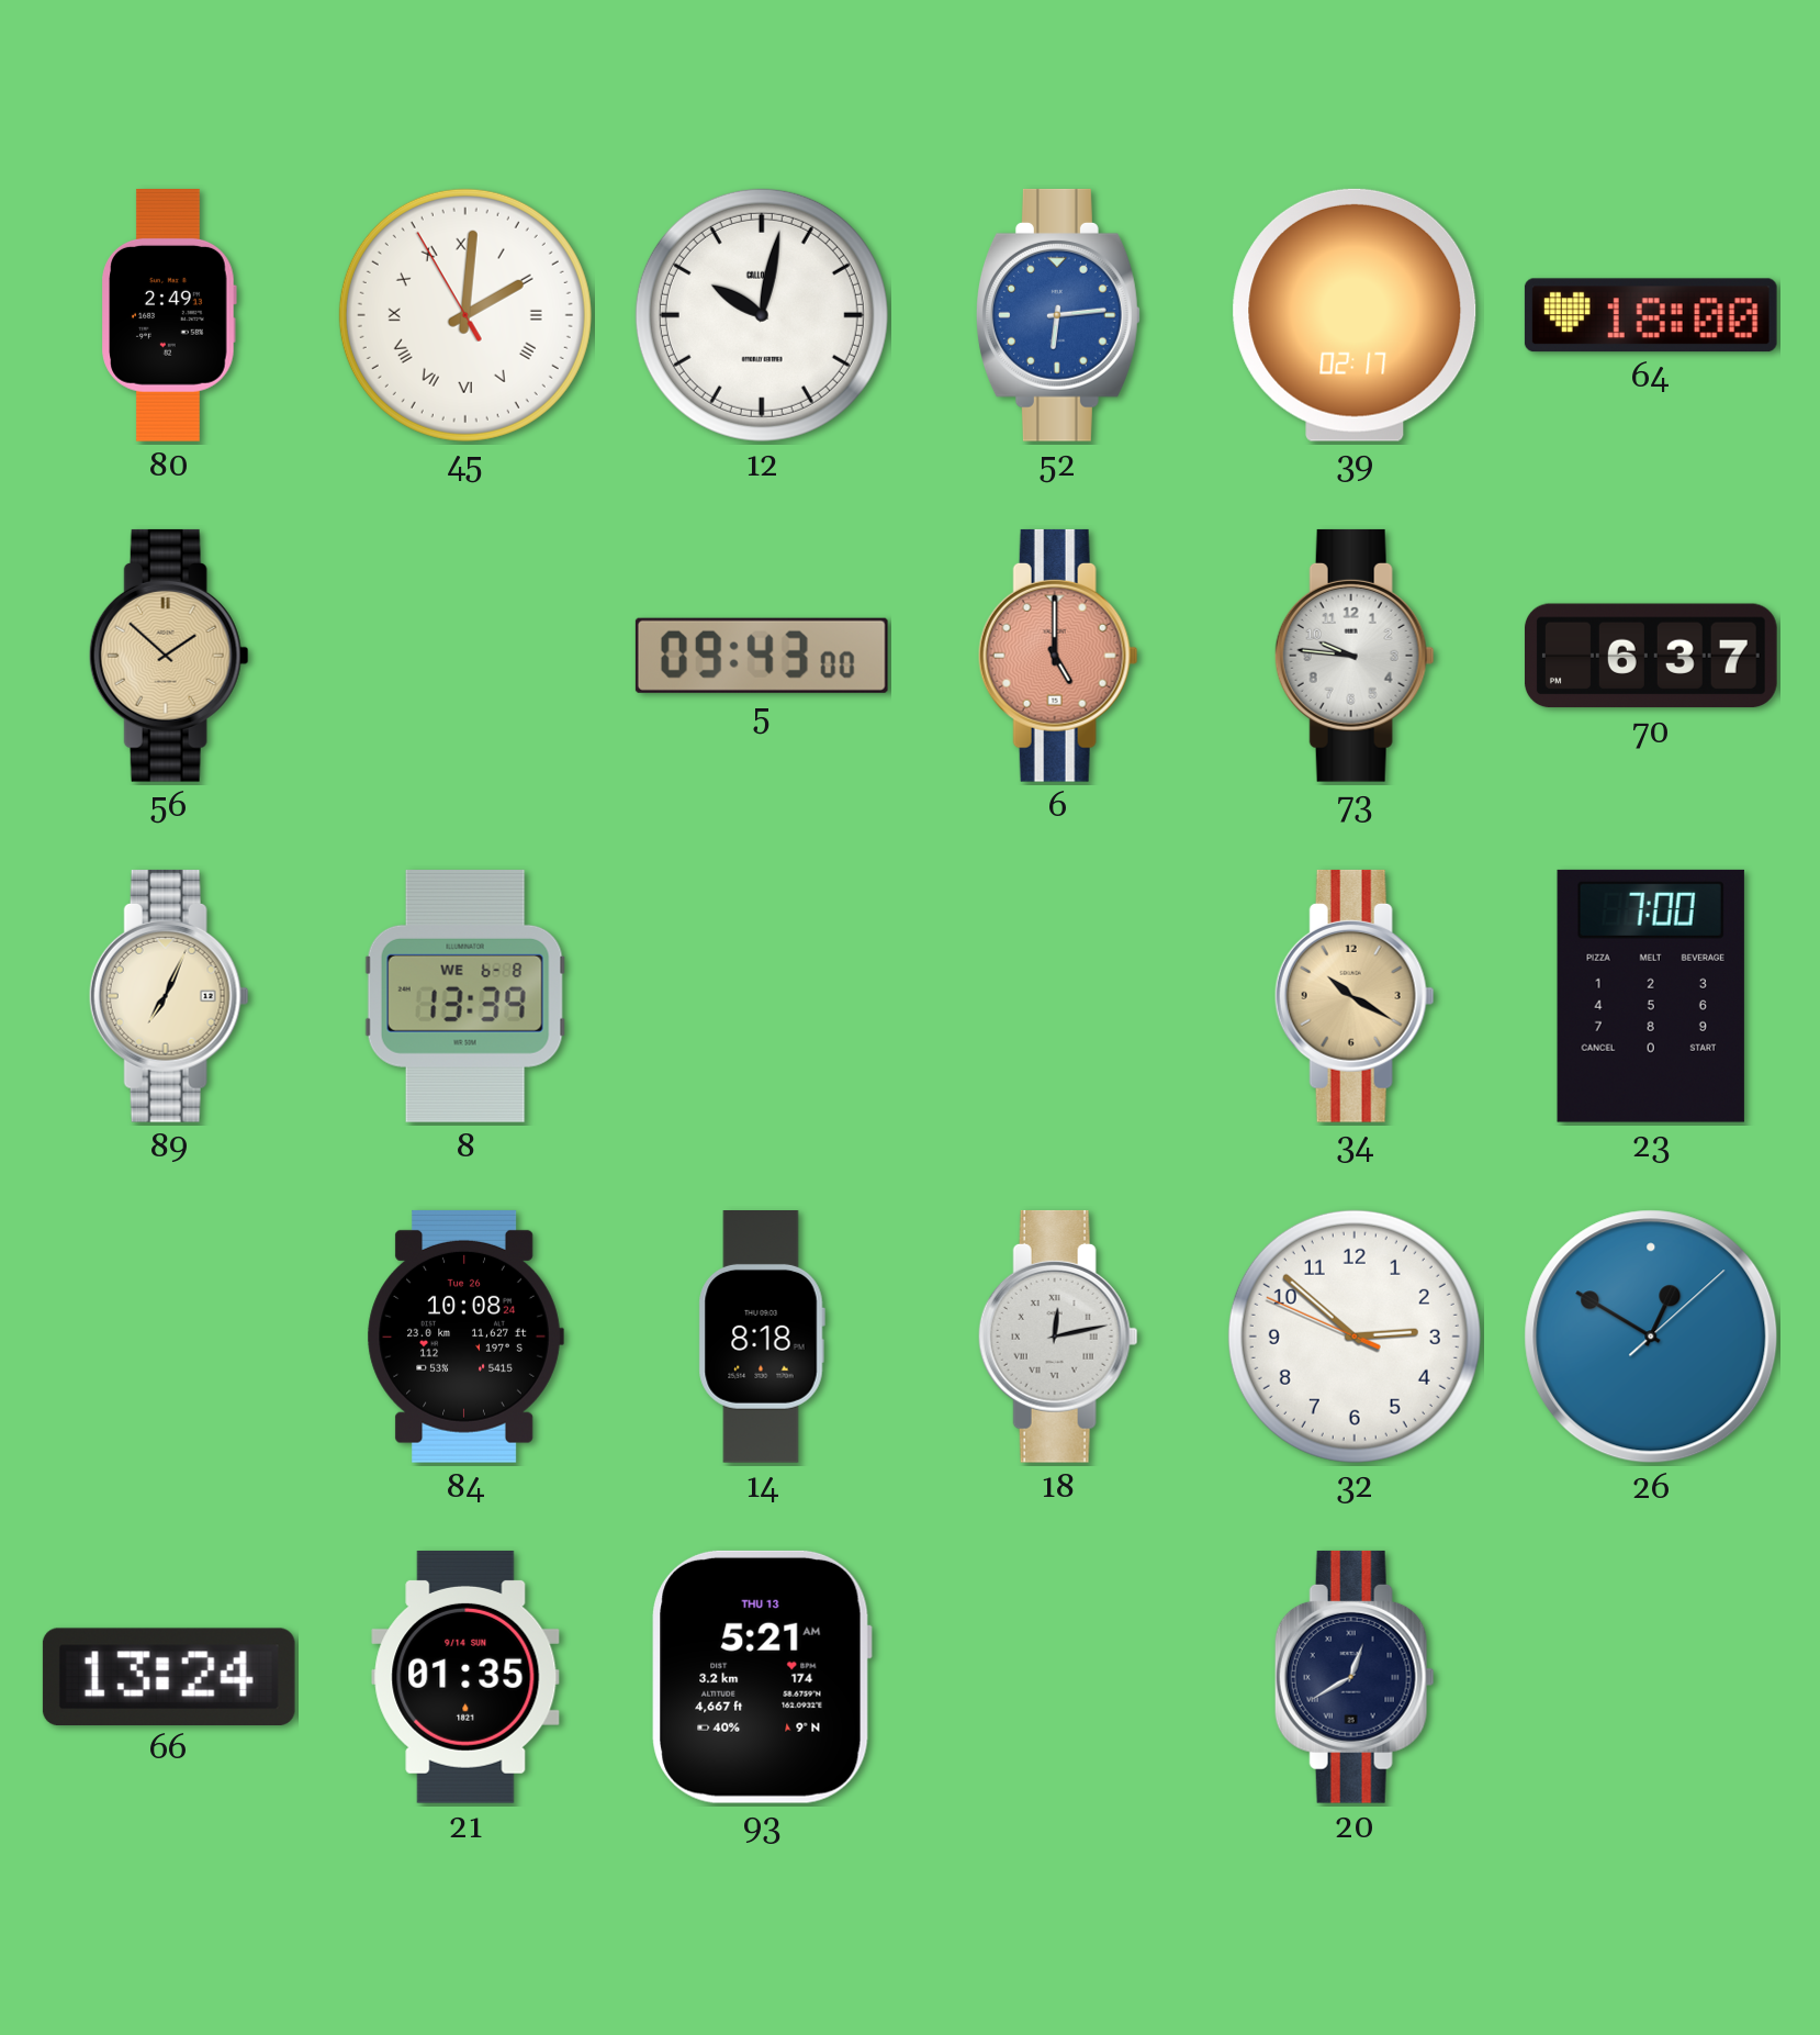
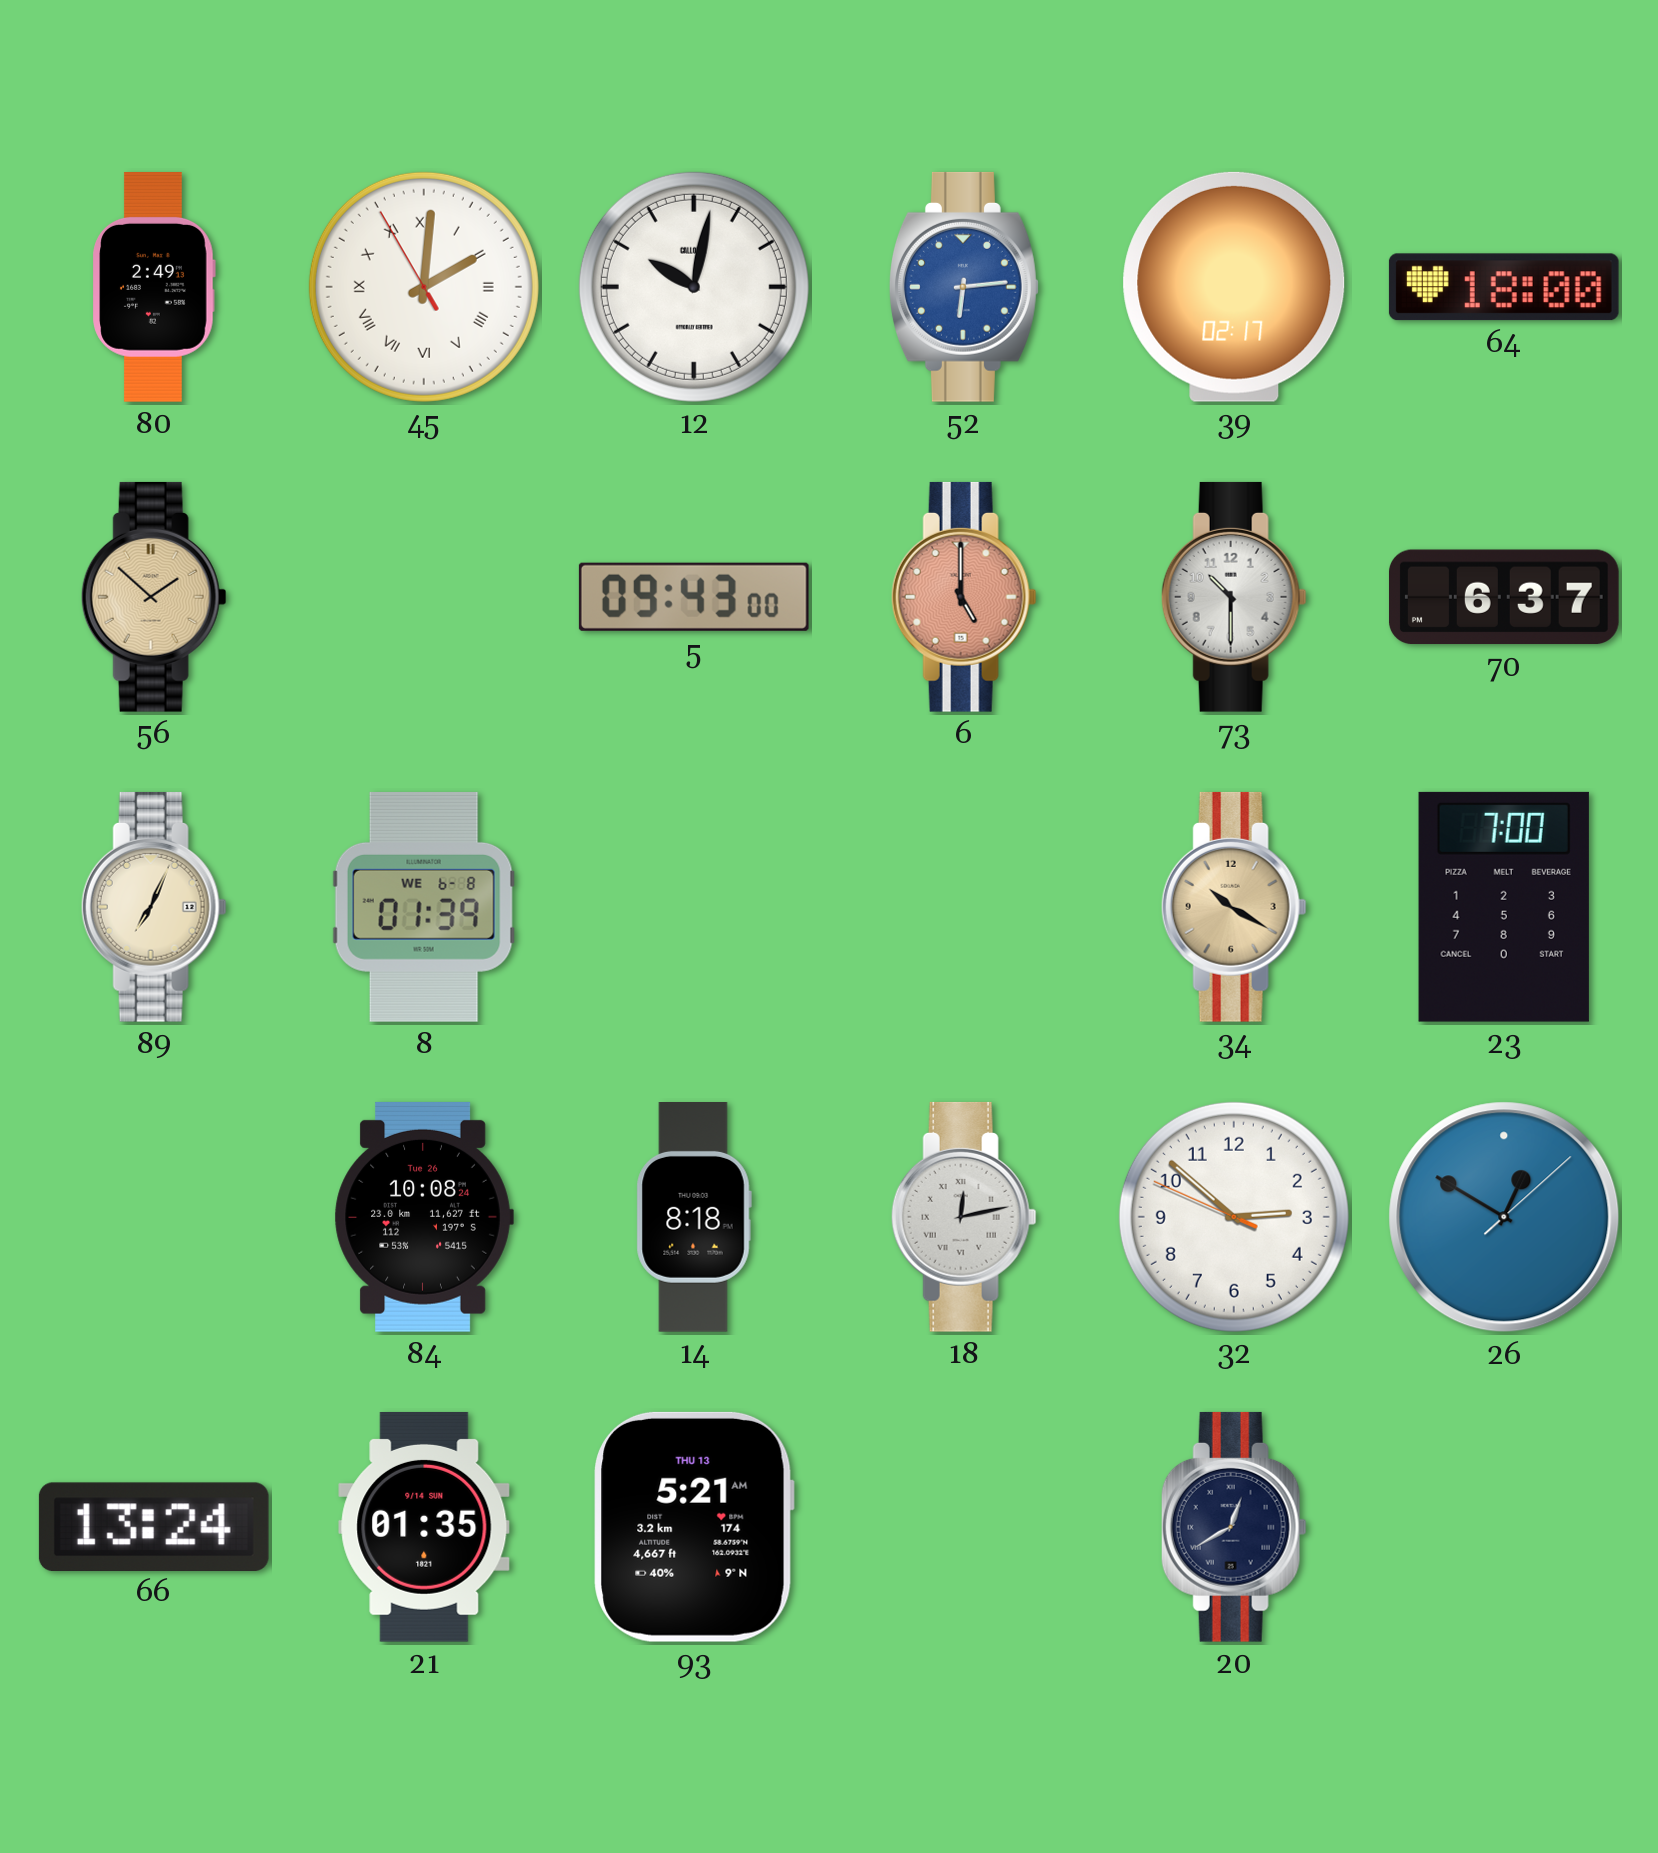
73: 9:46 -> 10:30
8: 13:39 -> 01:39
